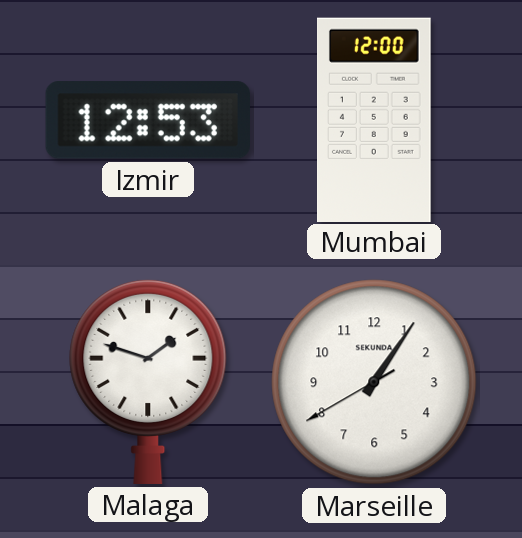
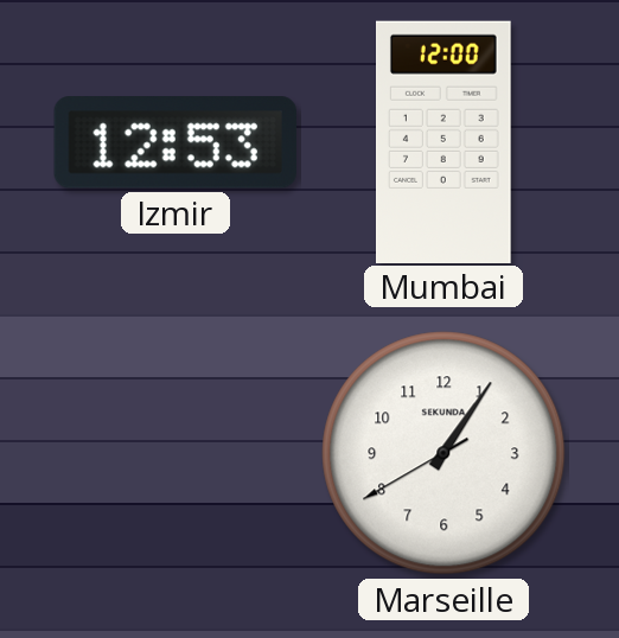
Malaga: 1:48 -> none
